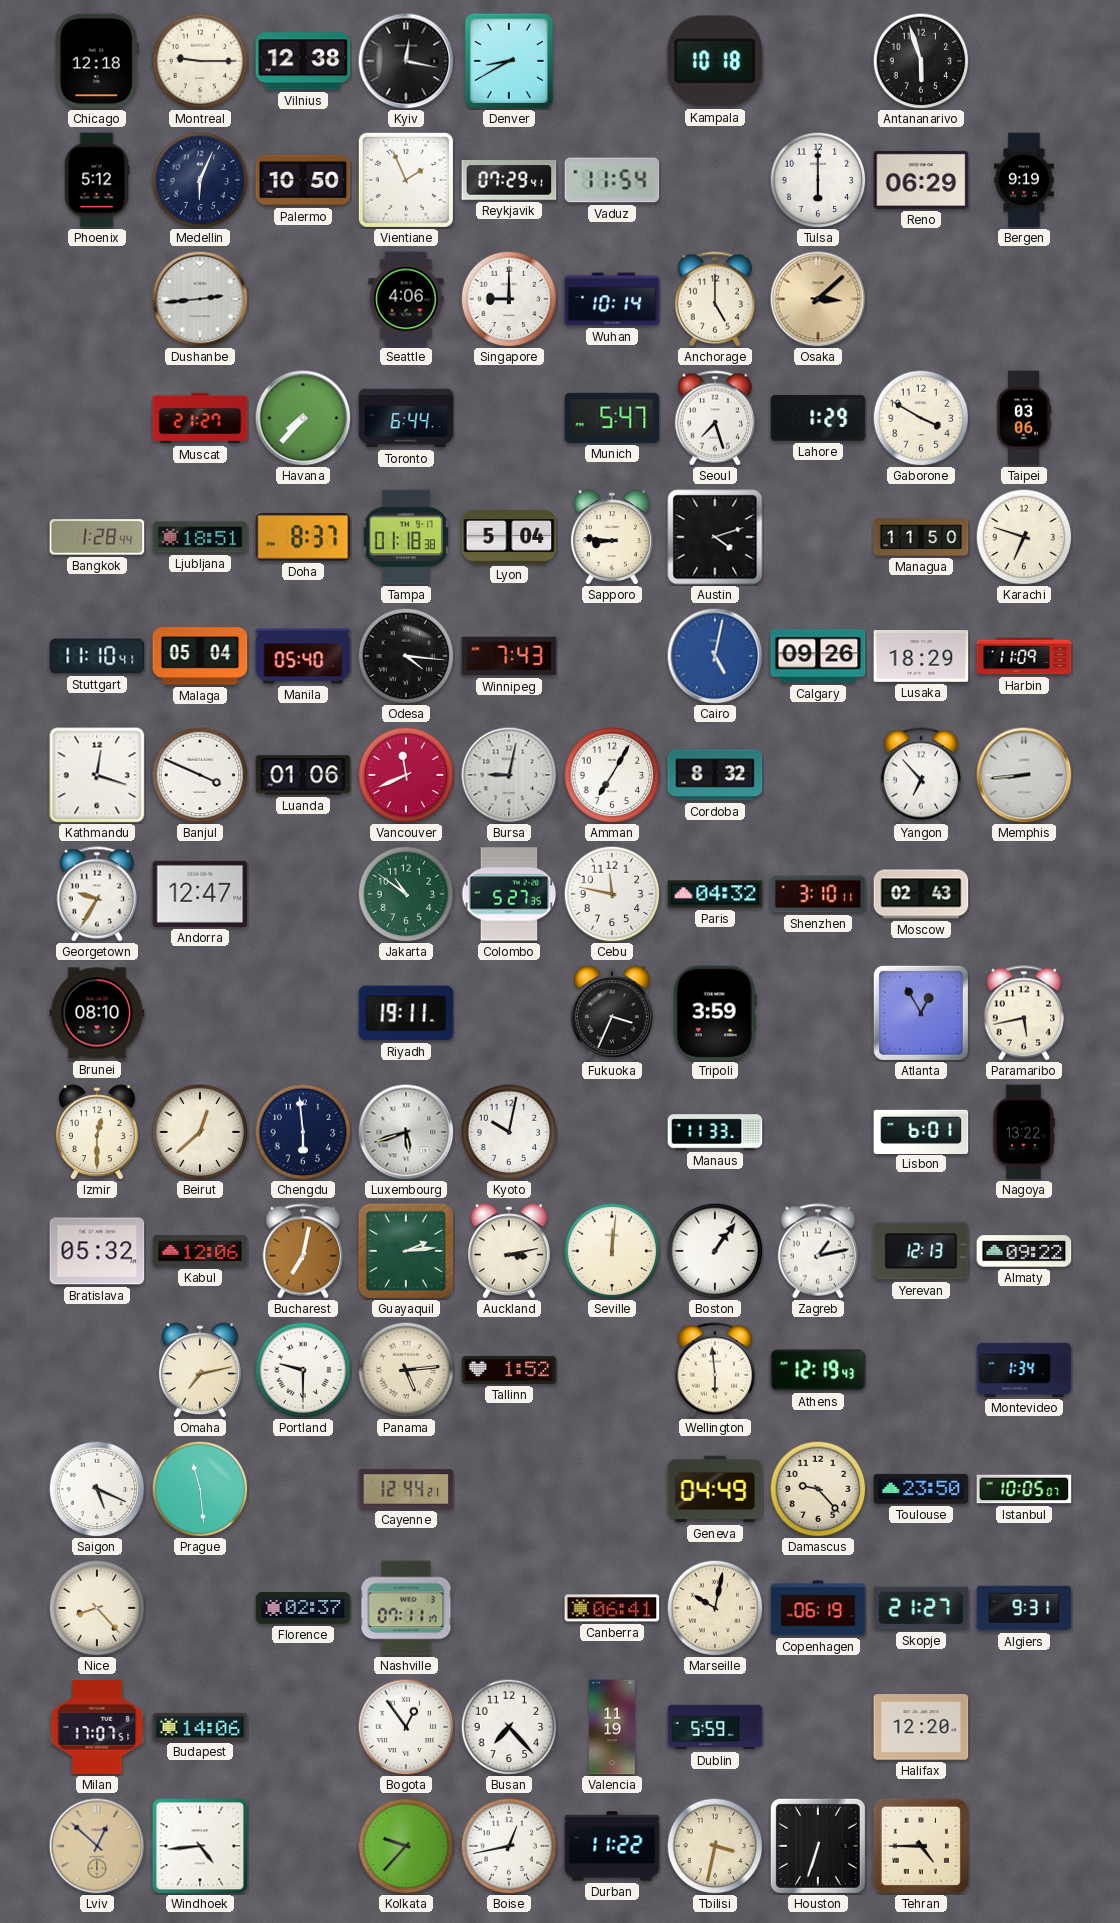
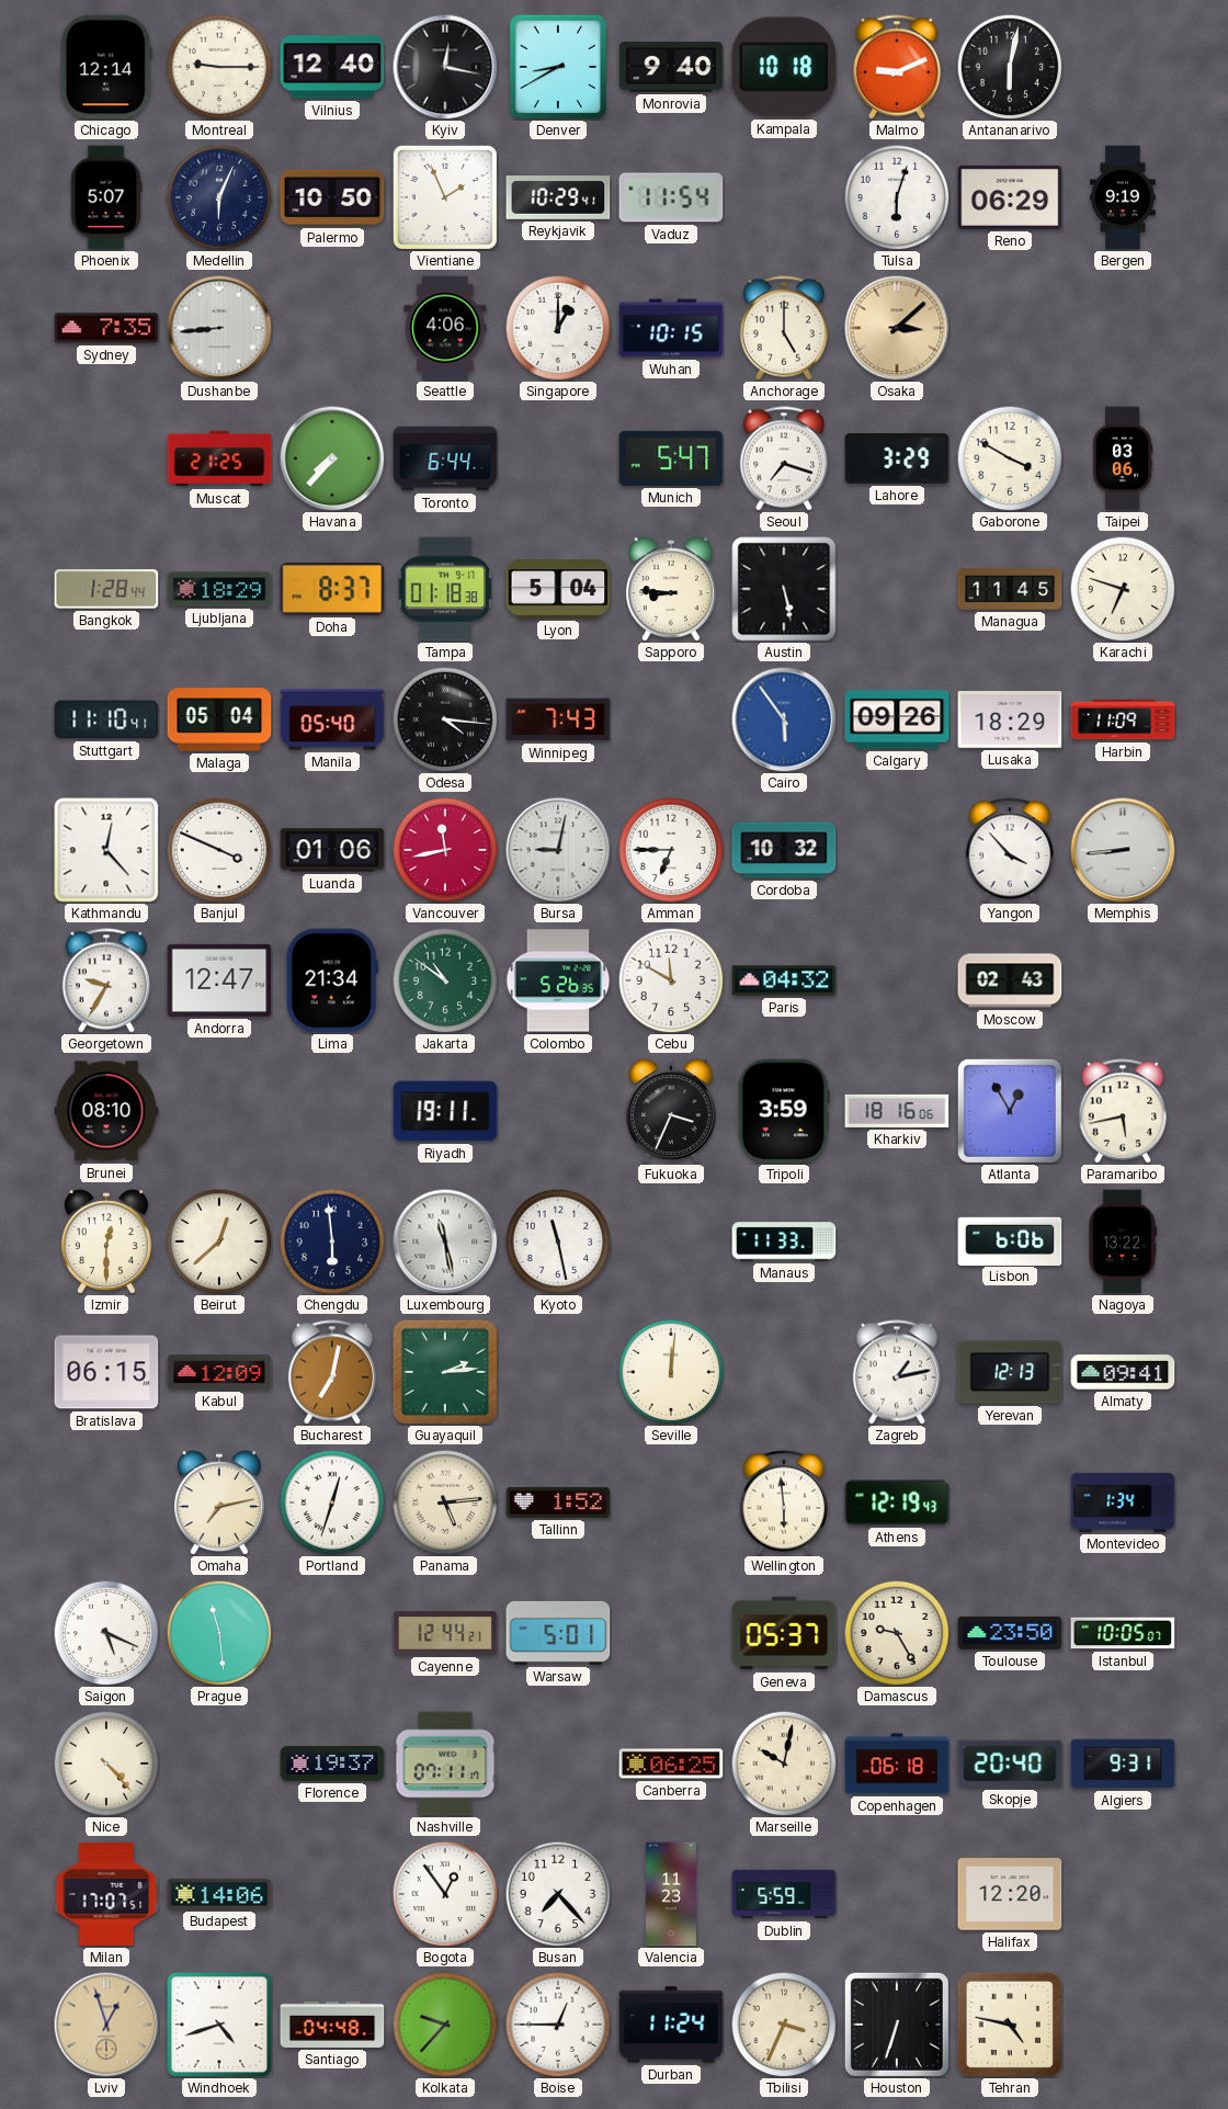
Chicago: 12:18 -> 12:14
Vilnius: 12:38 -> 12:40
Monrovia: none -> 9:40
Malmo: none -> 9:11
Antananarivo: 5:57 -> 6:02
Phoenix: 5:12 -> 5:07
Reykjavik: 07:29 -> 10:29
Tulsa: 6:00 -> 6:03
Sydney: none -> 7:35
Dushanbe: 2:44 -> 8:44
Singapore: 9:00 -> 1:00
Wuhan: 10:14 -> 10:15
Muscat: 21:27 -> 21:25
Seoul: 7:27 -> 7:18
Lahore: 1:29 -> 3:29
Ljubljana: 18:51 -> 18:29
Austin: 4:12 -> 5:28
Managua: 11:50 -> 11:45
Cairo: 5:02 -> 5:54
Kathmandu: 12:18 -> 12:23
Vancouver: 11:41 -> 11:43
Amman: 7:05 -> 6:45
Cordoba: 8:32 -> 10:32
Yangon: 6:53 -> 3:53
Lima: none -> 21:34
Colombo: 5:27 -> 5:26
Cebu: 11:47 -> 11:50
Shenzhen: 3:10 -> none
Kharkiv: none -> 18:16
Luxembourg: 5:42 -> 11:28
Kyoto: 10:02 -> 11:28
Lisbon: 6:01 -> 6:06
Bratislava: 05:32 -> 06:15
Kabul: 12:06 -> 12:09
Auckland: 3:13 -> none
Boston: 1:06 -> none
Almaty: 09:22 -> 09:41
Portland: 9:30 -> 12:33
Warsaw: none -> 5:01
Geneva: 04:49 -> 05:37
Damascus: 9:23 -> 9:25
Nice: 8:23 -> 4:23
Florence: 02:37 -> 19:37
Canberra: 06:41 -> 06:25
Copenhagen: 06:19 -> 06:18
Skopje: 21:27 -> 20:40
Valencia: 11:19 -> 11:23
Lviv: 12:52 -> 12:57
Windhoek: 4:44 -> 4:42
Santiago: none -> 04:48
Boise: 12:43 -> 12:45
Durban: 11:22 -> 11:24
Tbilisi: 3:32 -> 3:34
Tehran: 4:45 -> 4:47
